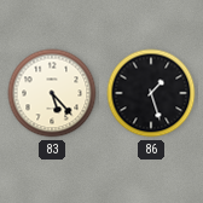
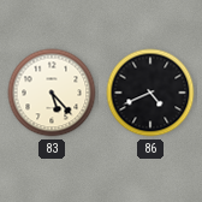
86: 1:27 -> 4:41
